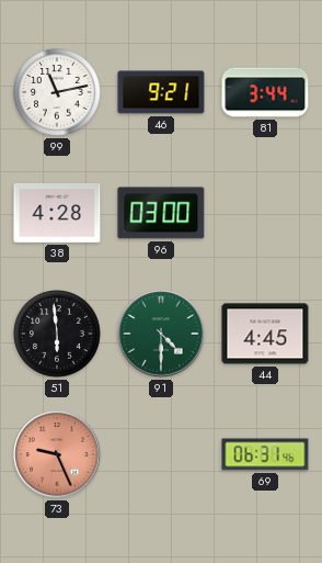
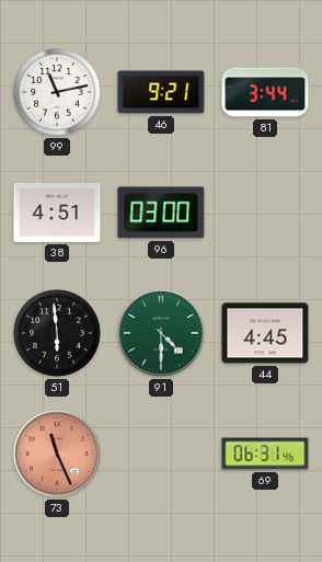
38: 4:28 -> 4:51
73: 9:26 -> 11:26
